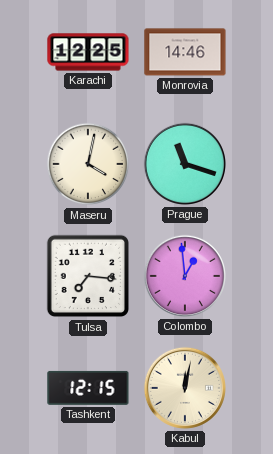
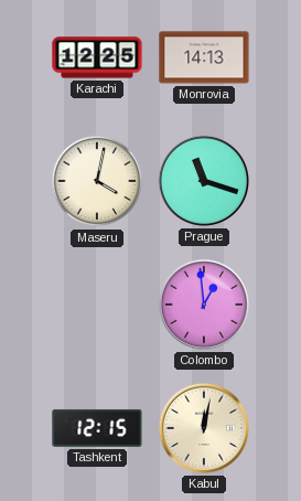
Monrovia: 14:46 -> 14:13
Tulsa: 7:16 -> none
